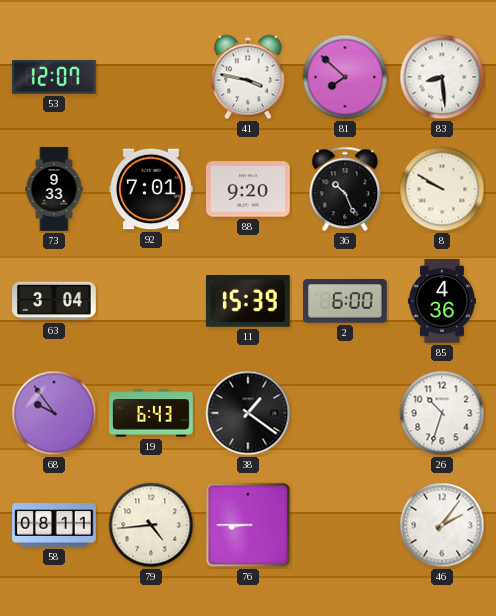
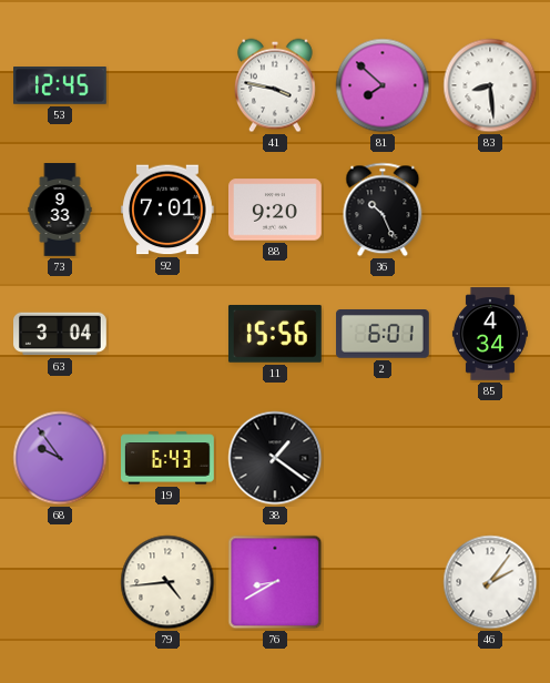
53: 12:07 -> 12:45
8: 9:50 -> none
11: 15:39 -> 15:56
2: 6:00 -> 6:01
85: 4:36 -> 4:34
26: 10:33 -> none
58: 08:11 -> none
76: 8:45 -> 8:40
